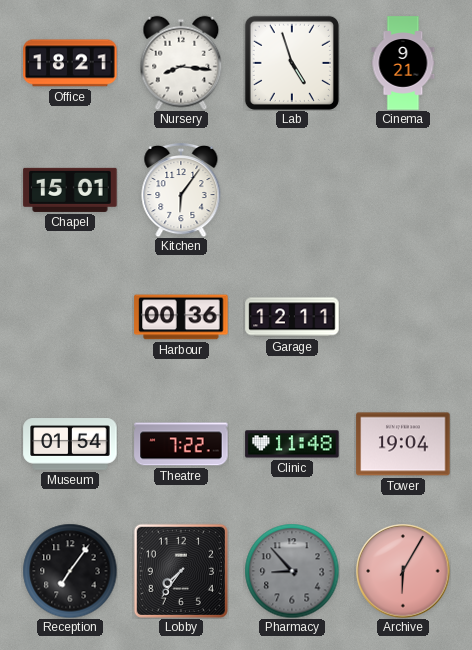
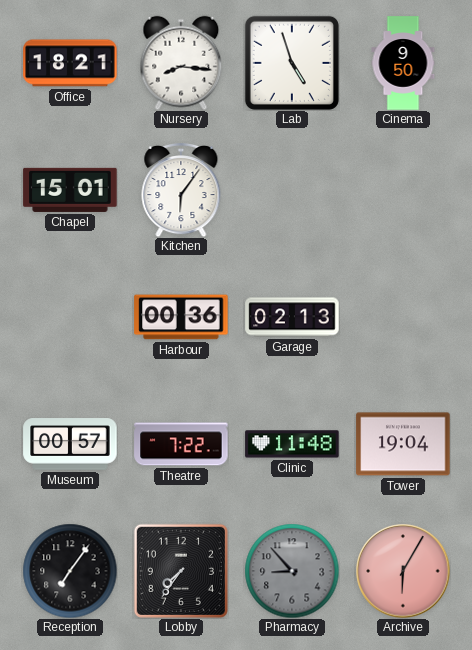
Cinema: 9:21 -> 9:50
Garage: 12:11 -> 02:13
Museum: 01:54 -> 00:57
